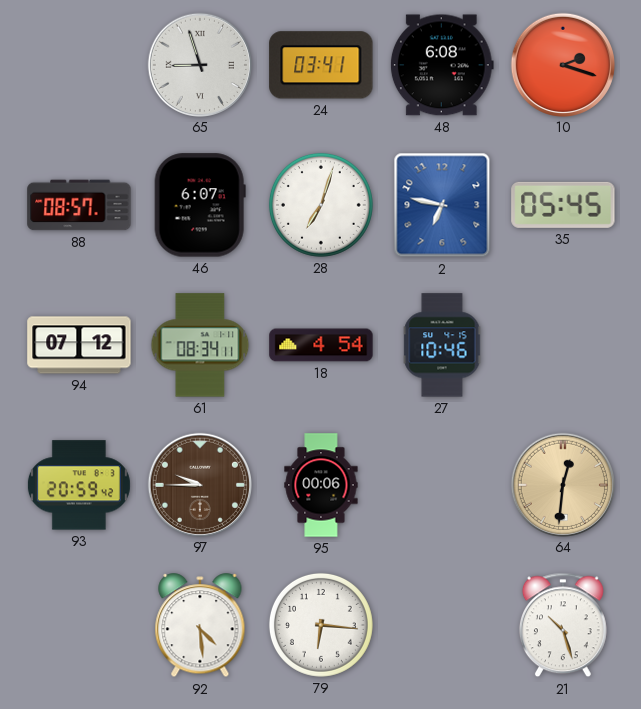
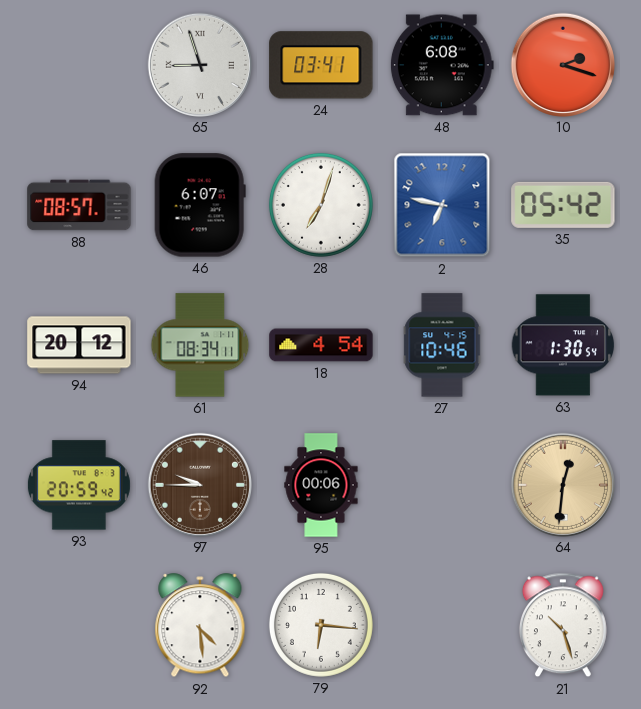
35: 05:45 -> 05:42
94: 07:12 -> 20:12
63: none -> 1:30
